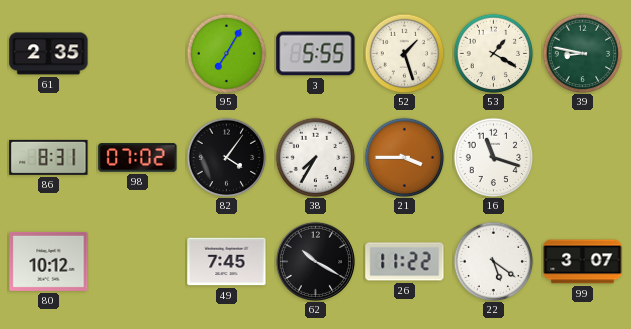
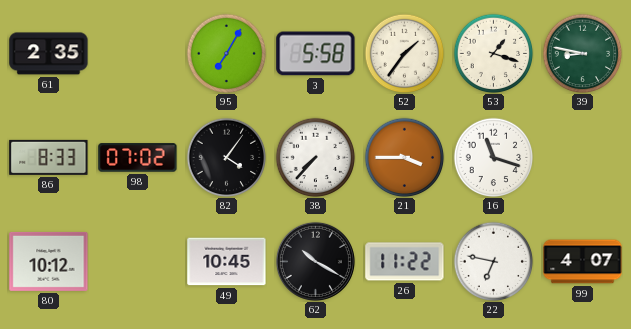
3: 5:55 -> 5:58
52: 1:27 -> 1:36
53: 1:20 -> 1:18
86: 8:31 -> 8:33
38: 7:35 -> 7:37
49: 7:45 -> 10:45
22: 5:21 -> 6:47
99: 3:07 -> 4:07
